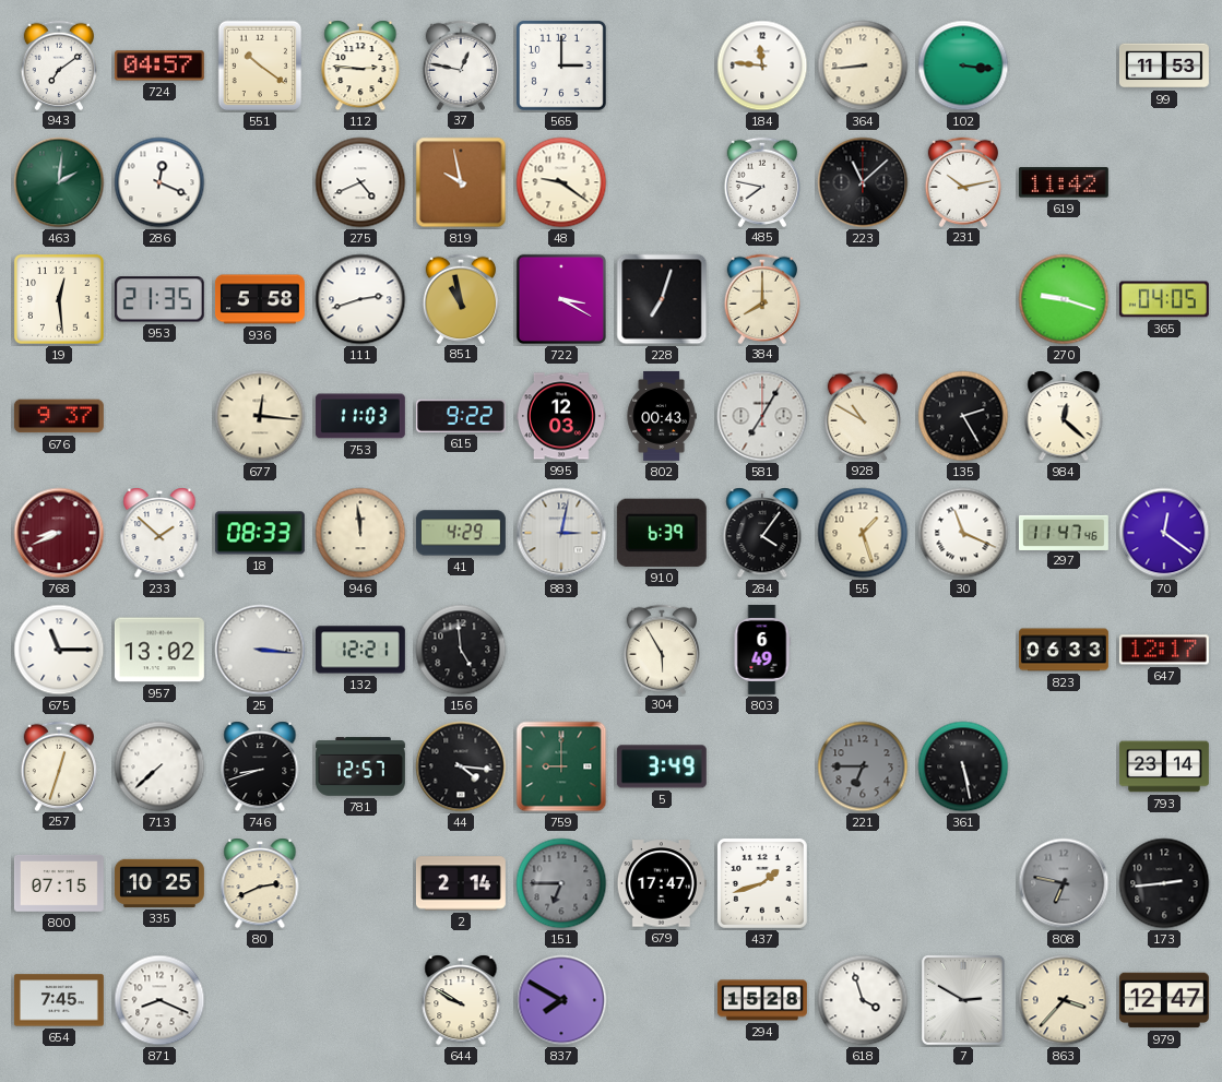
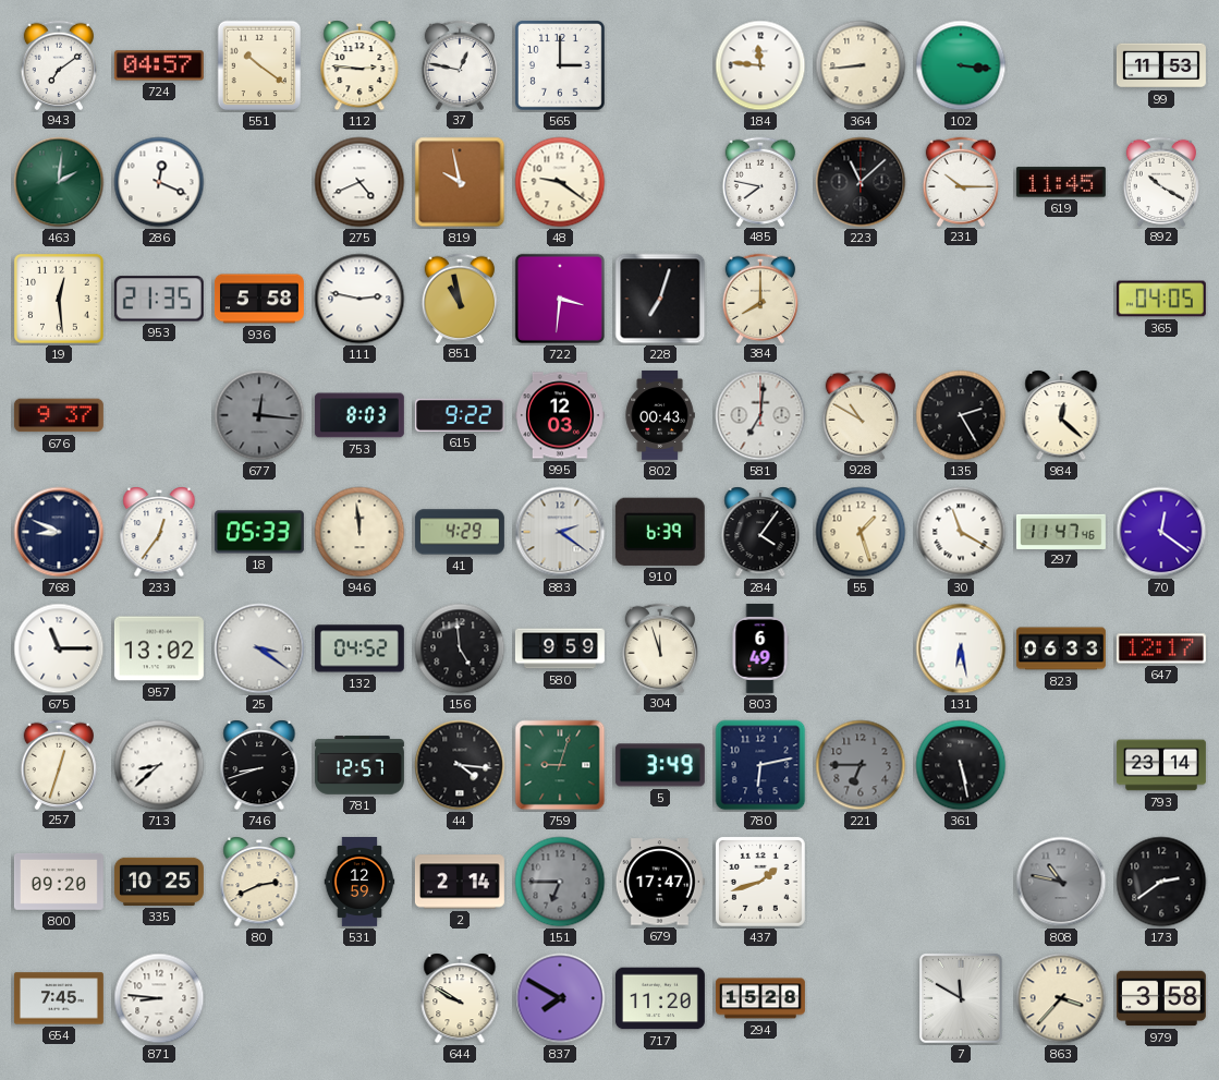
231: 10:13 -> 10:15
619: 11:42 -> 11:45
892: none -> 10:20
111: 2:42 -> 2:47
722: 3:20 -> 3:31
270: 9:18 -> none
677 dial: cream -> grey
753: 11:03 -> 8:03
581: 7:05 -> 7:01
768: 8:41 -> 8:49
768 dial: burgundy -> navy
233: 1:52 -> 12:36
18: 08:33 -> 05:33
883: 3:02 -> 2:21
30: 11:19 -> 11:20
25: 3:16 -> 3:21
132: 12:21 -> 04:52
580: none -> 9:59
304: 5:55 -> 11:57
131: none -> 6:28
713: 7:38 -> 8:38
759: 9:00 -> 9:03
780: none -> 6:13
800: 07:15 -> 09:20
531: none -> 12:59
808: 6:47 -> 10:47
173: 2:44 -> 2:39
871: 8:19 -> 8:46
717: none -> 11:20
618: 3:57 -> none
7: 2:50 -> 11:50
979: 12:47 -> 3:58
